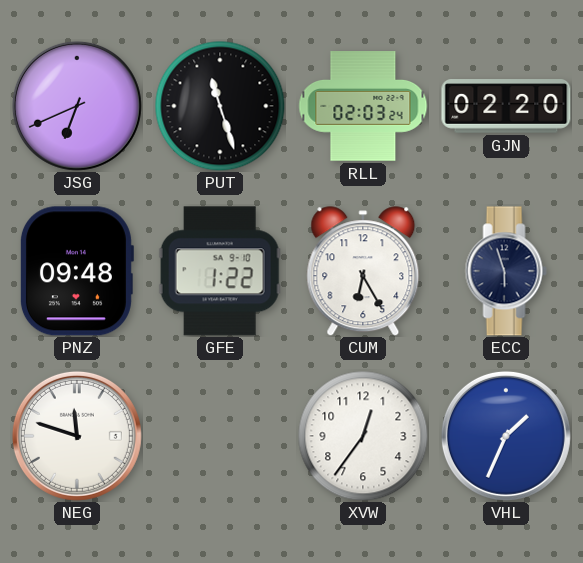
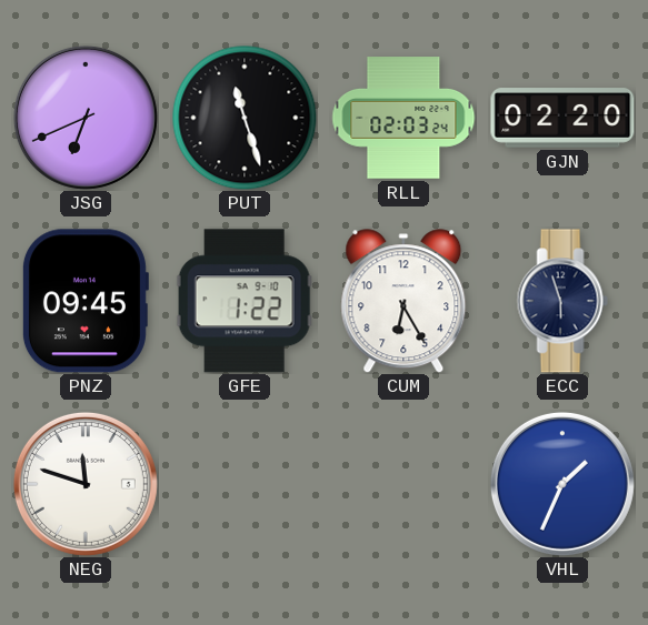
PNZ: 09:48 -> 09:45
XVW: 12:36 -> none
